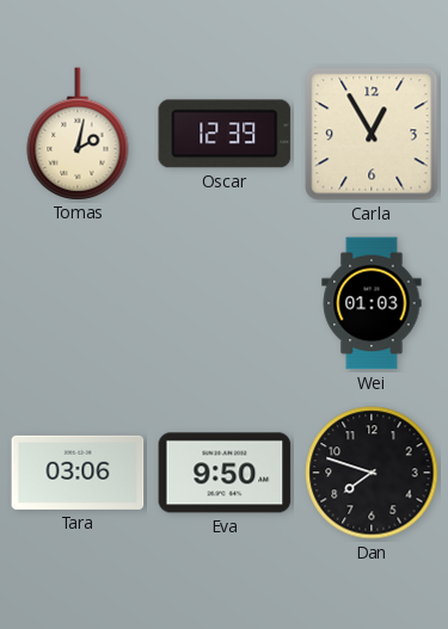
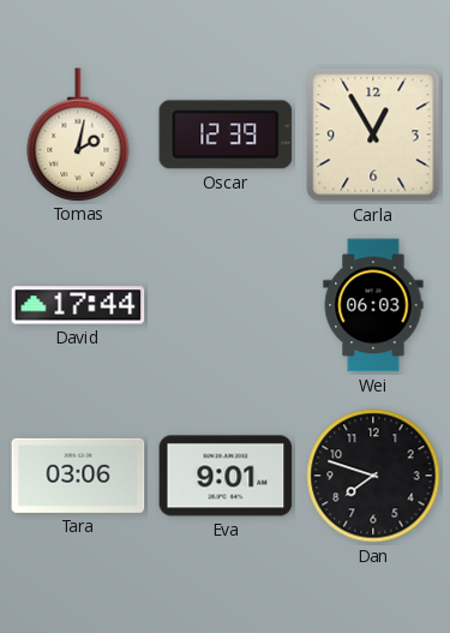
David: none -> 17:44
Wei: 01:03 -> 06:03
Eva: 9:50 -> 9:01
